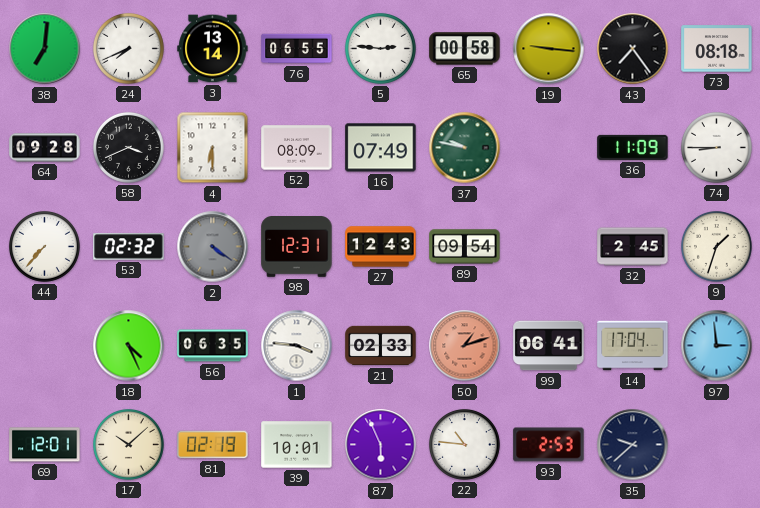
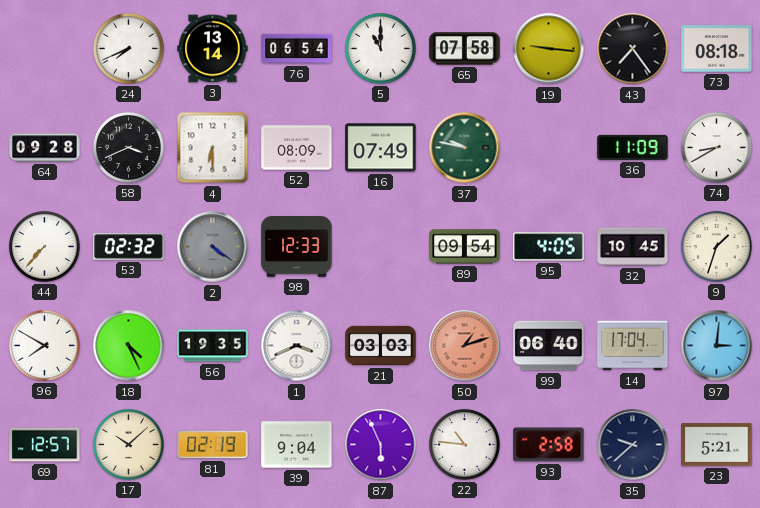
38: 7:01 -> none
76: 06:55 -> 06:54
5: 2:46 -> 11:00
65: 00:58 -> 07:58
74: 8:45 -> 8:40
98: 12:31 -> 12:33
27: 12:43 -> none
95: none -> 4:05
32: 2:45 -> 10:45
96: none -> 7:50
56: 06:35 -> 19:35
1: 3:46 -> 3:41
21: 02:33 -> 03:03
99: 06:41 -> 06:40
97: 2:59 -> 3:01
69: 12:01 -> 12:57
39: 10:01 -> 9:04
93: 2:53 -> 2:58
23: none -> 5:21
